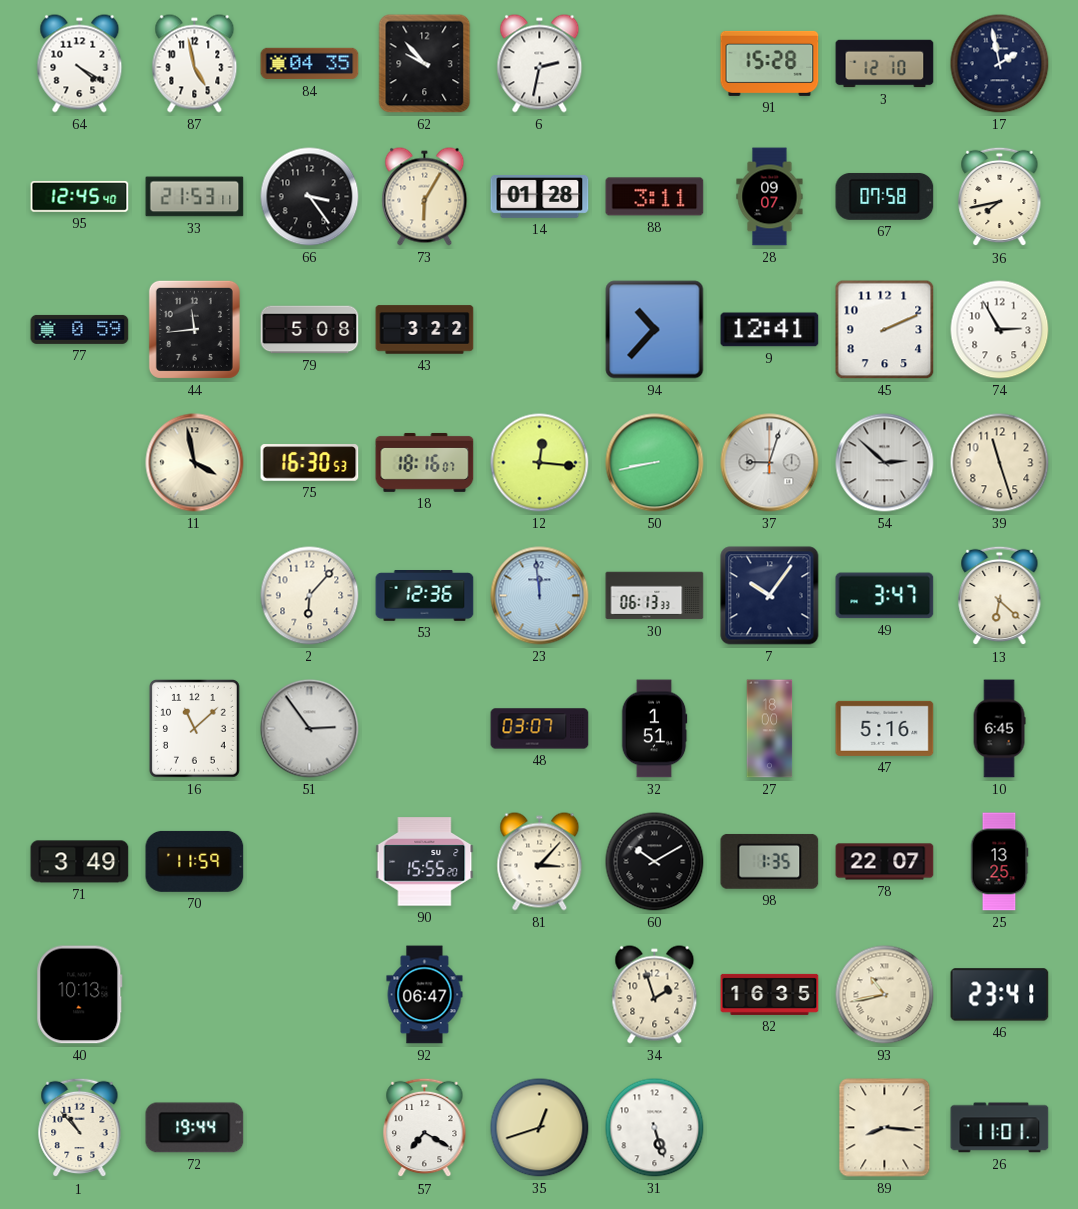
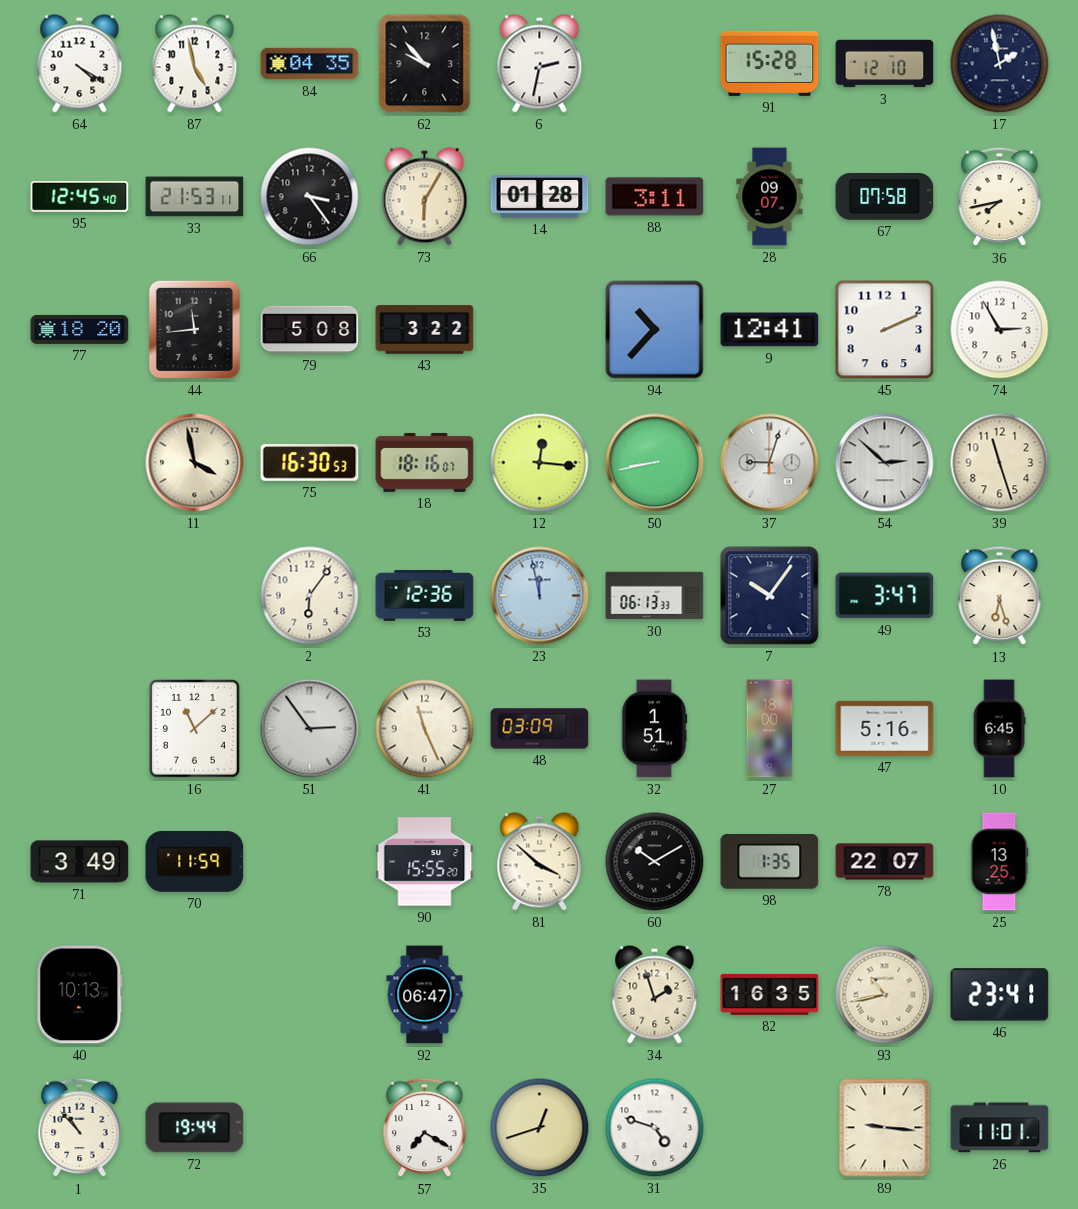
77: 0:59 -> 18:20
2: 6:07 -> 6:06
23: 11:59 -> 11:58
13: 6:22 -> 6:27
41: none -> 11:26
48: 03:07 -> 03:09
81: 3:07 -> 3:52
31: 5:27 -> 4:48
89: 8:16 -> 9:16
